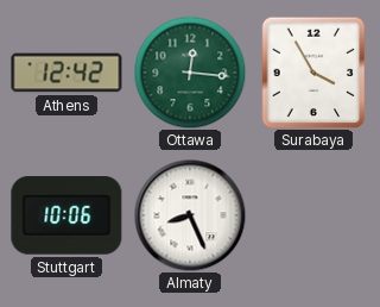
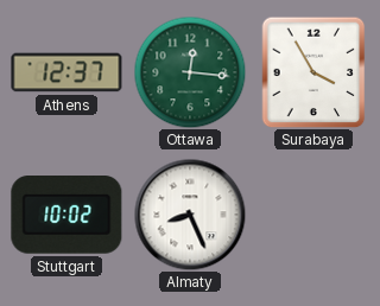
Athens: 12:42 -> 12:37
Stuttgart: 10:06 -> 10:02
